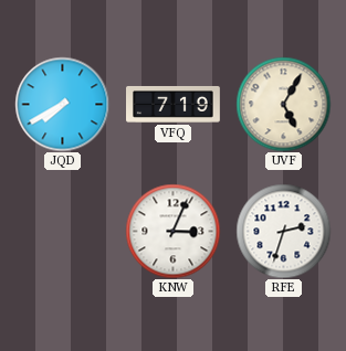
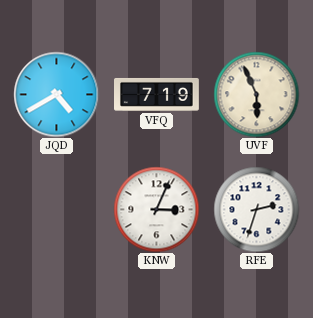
JQD: 7:40 -> 4:40
UVF: 5:05 -> 5:56
